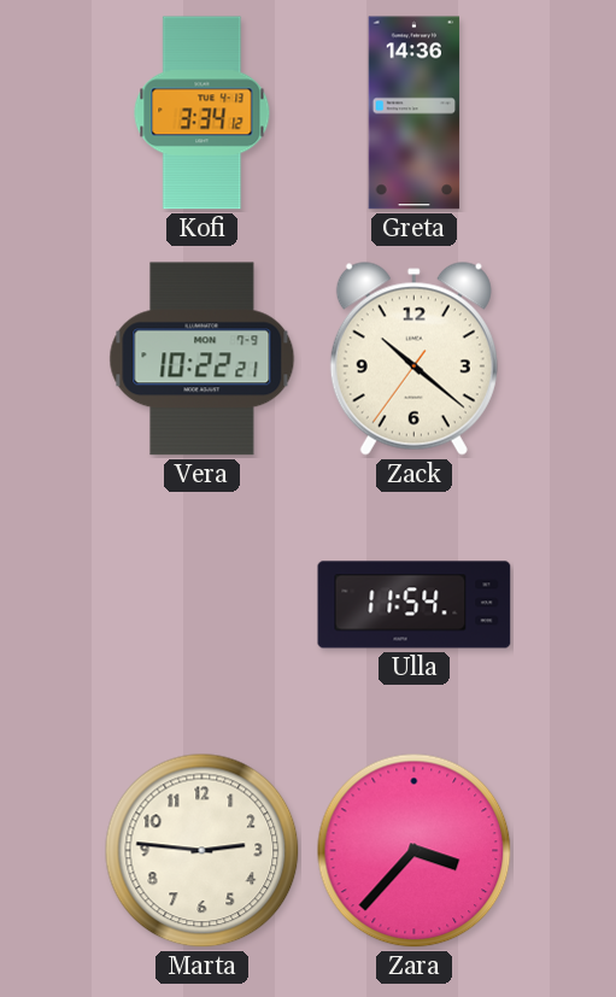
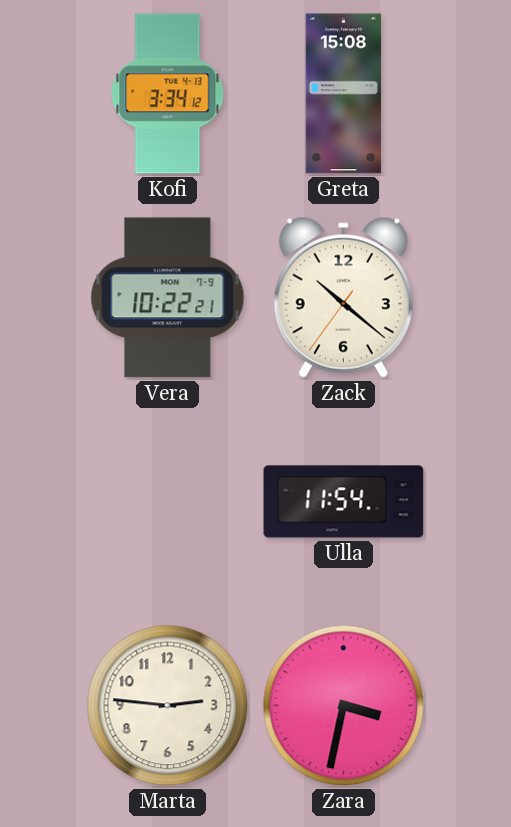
Greta: 14:36 -> 15:08
Zara: 3:37 -> 3:32
